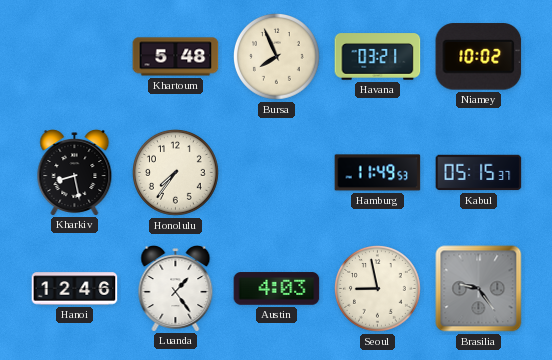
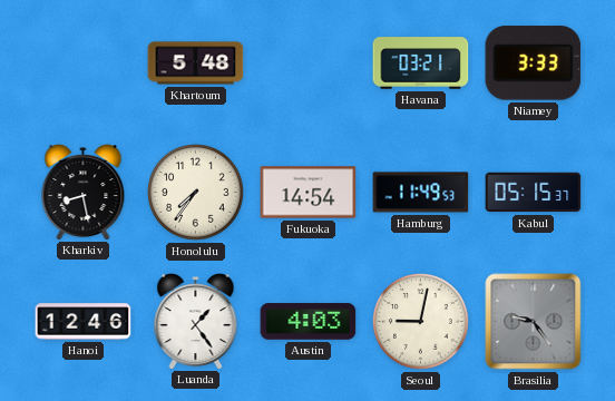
Bursa: 7:56 -> none
Niamey: 10:02 -> 3:33
Fukuoka: none -> 14:54
Seoul: 8:58 -> 9:02
